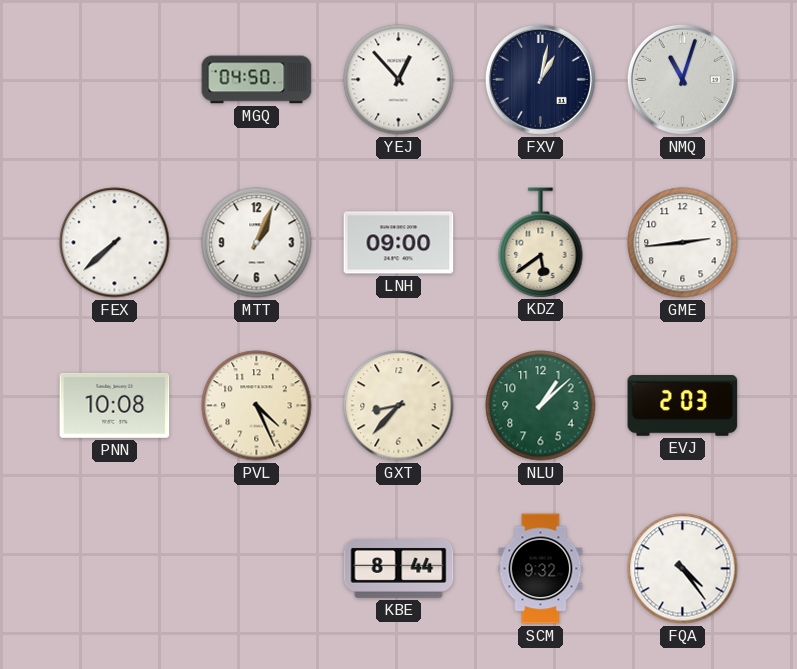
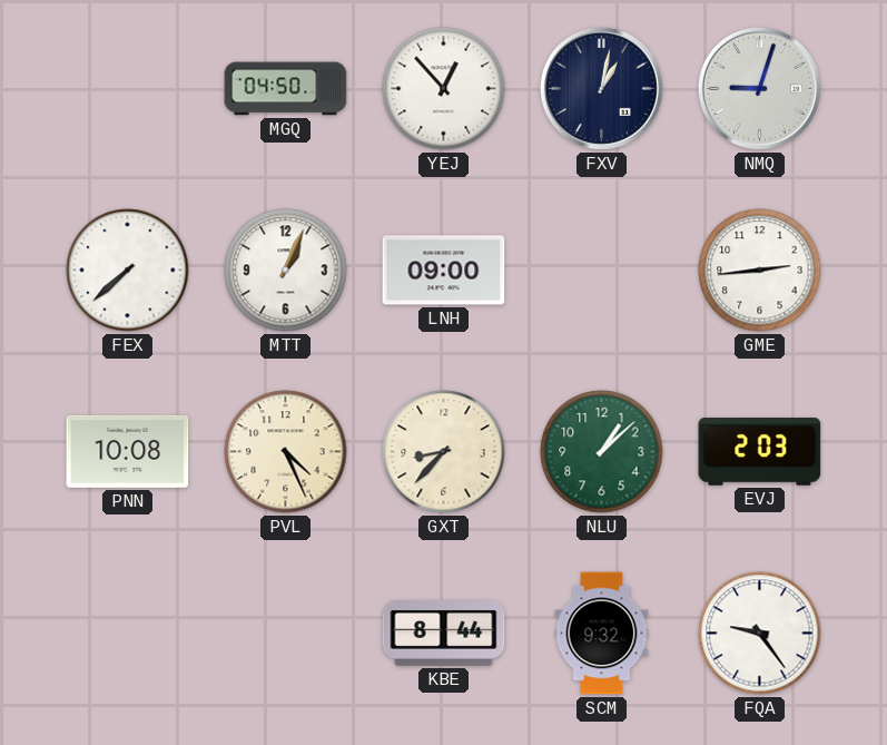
NMQ: 11:03 -> 9:03
KDZ: 5:39 -> none
FQA: 4:24 -> 9:24
